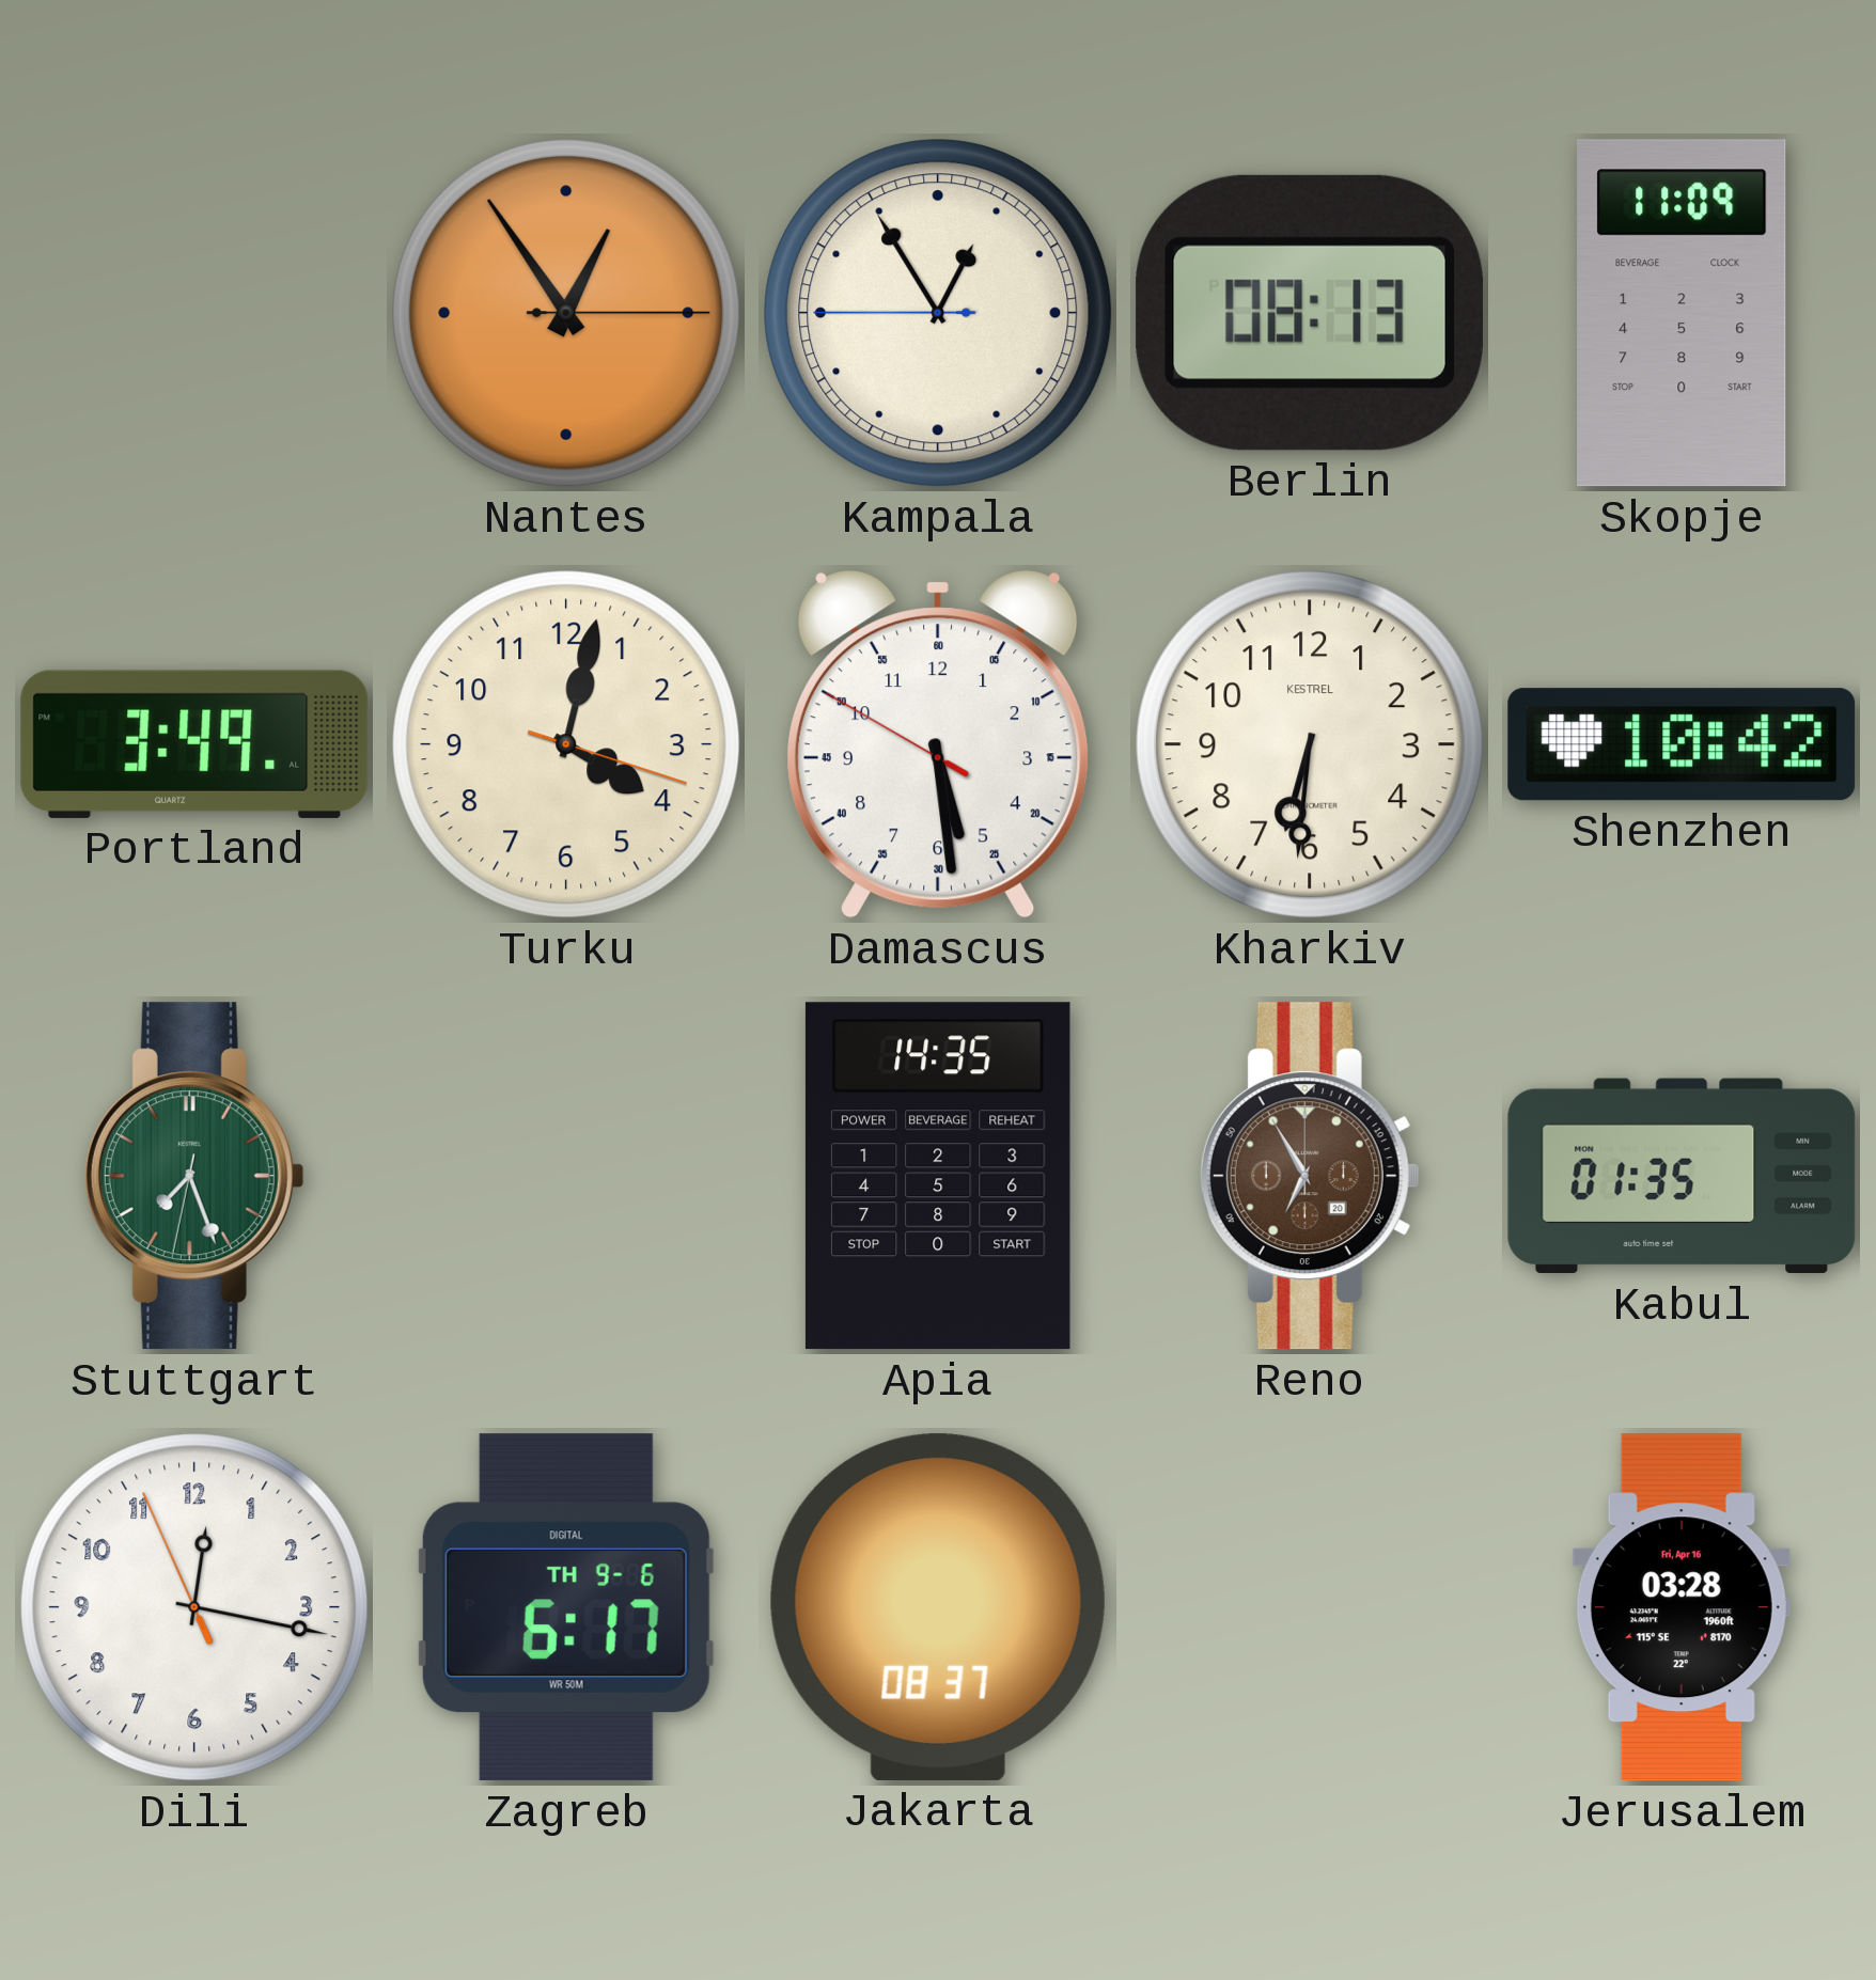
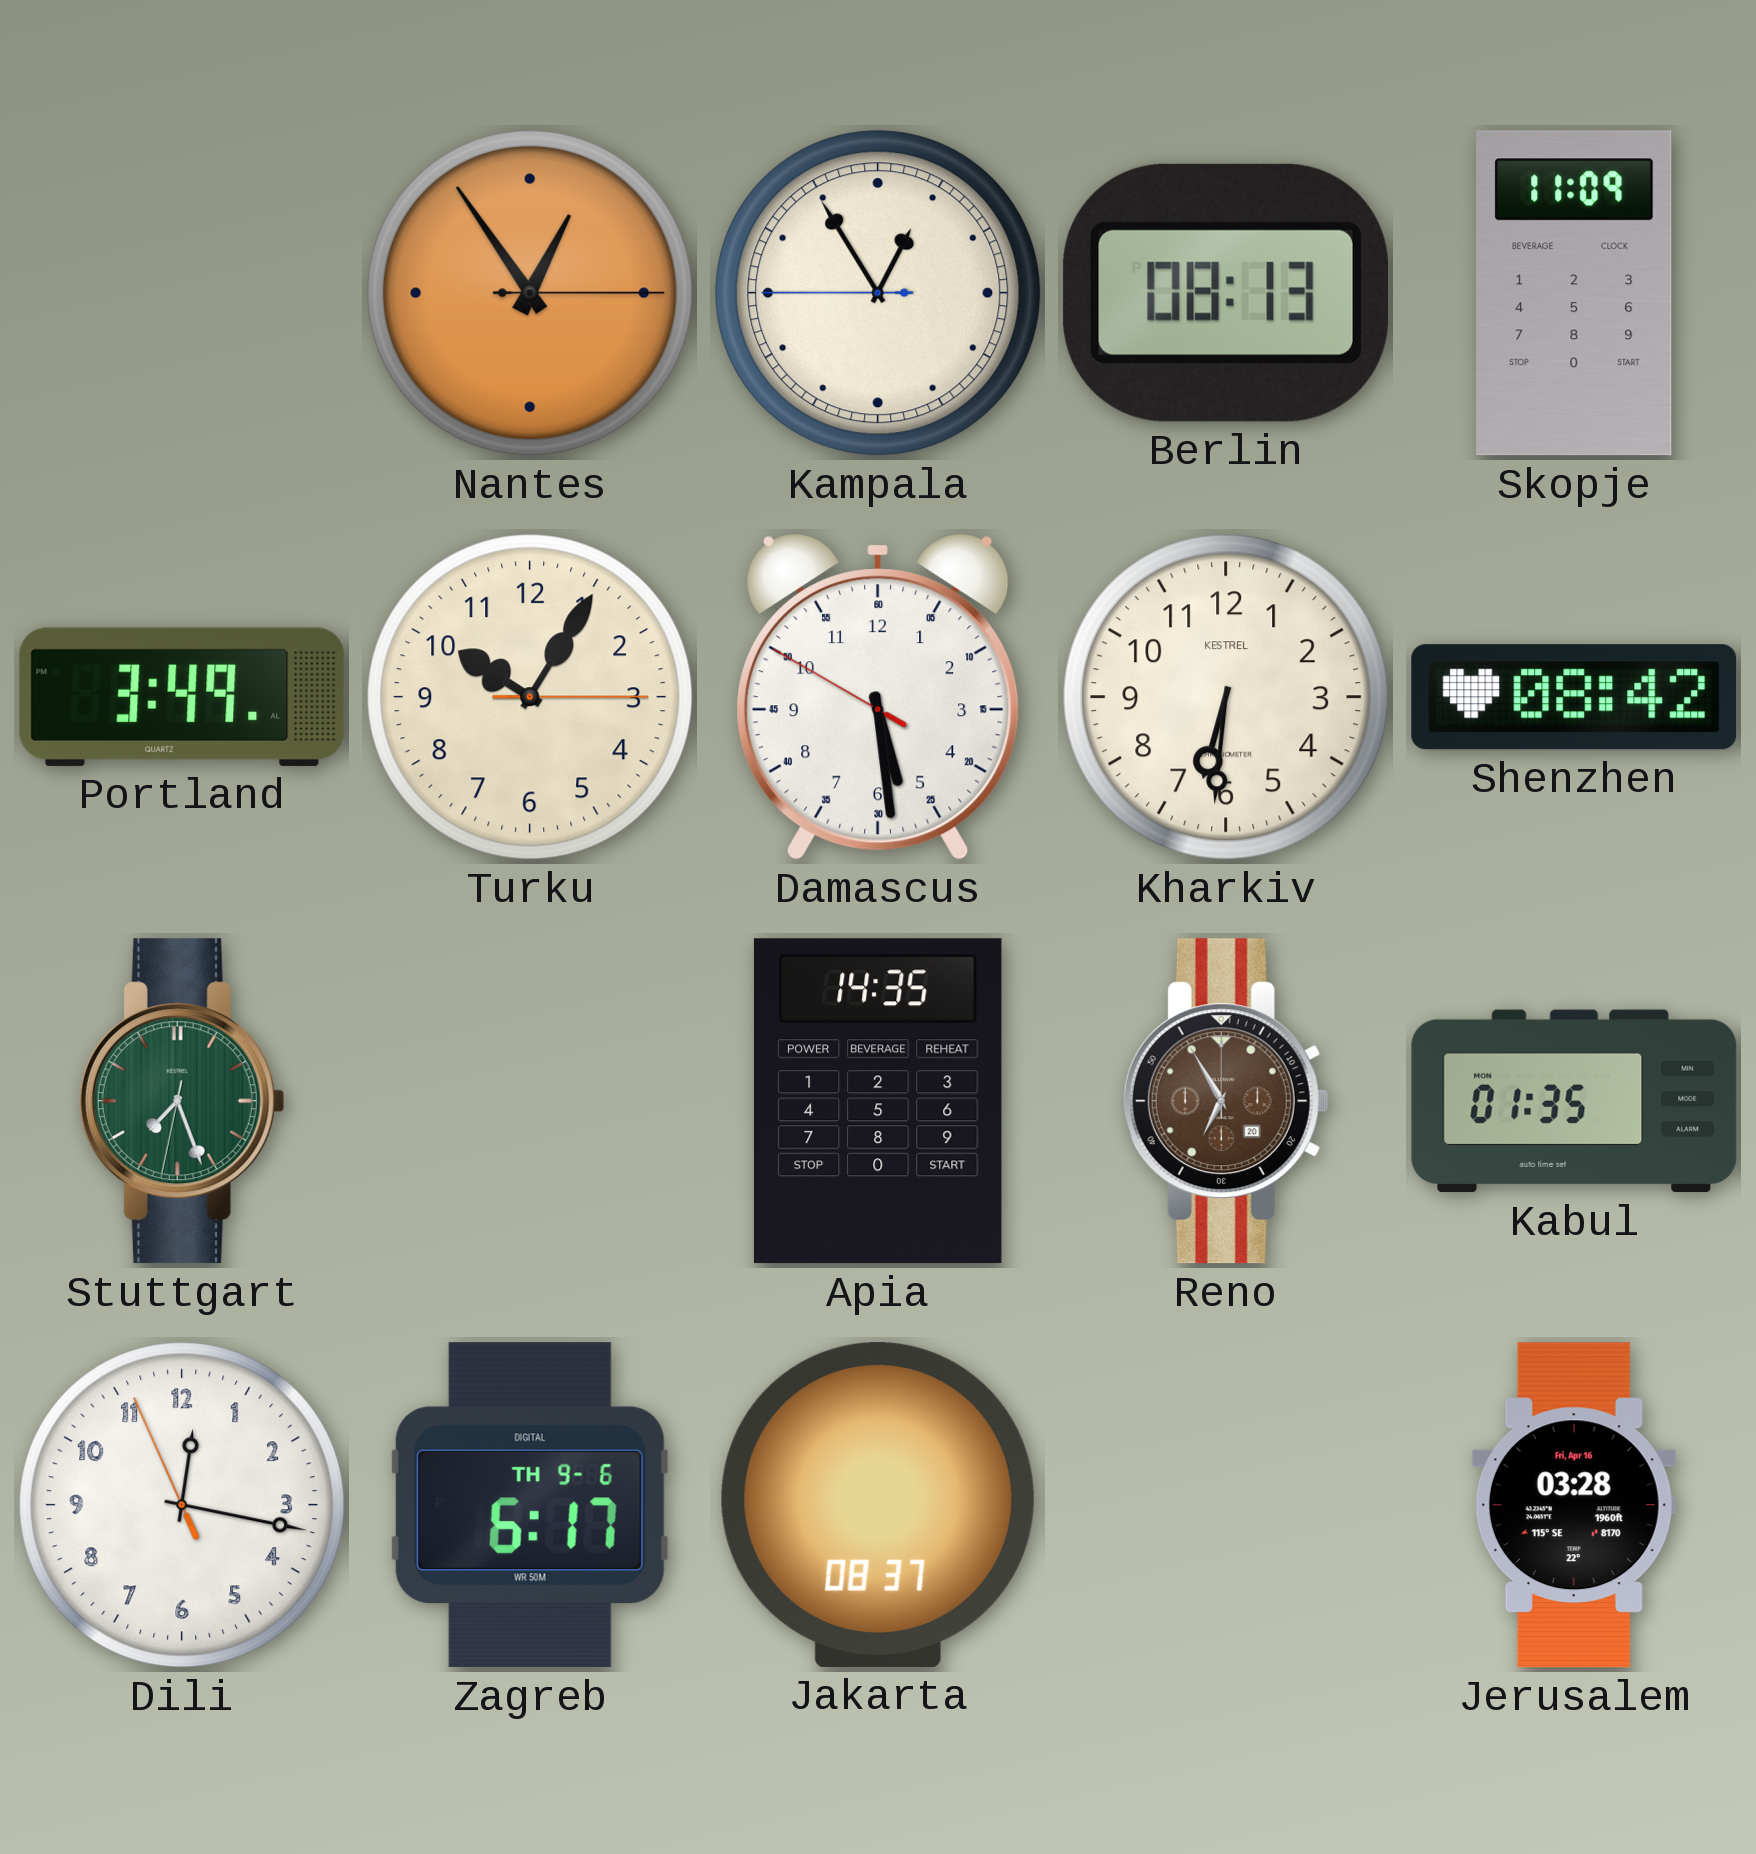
Turku: 4:02 -> 10:05
Shenzhen: 10:42 -> 08:42
